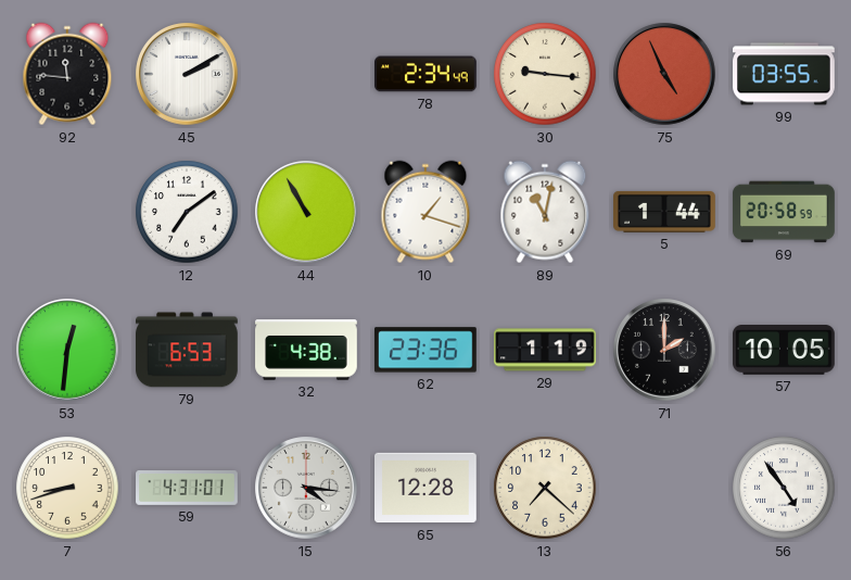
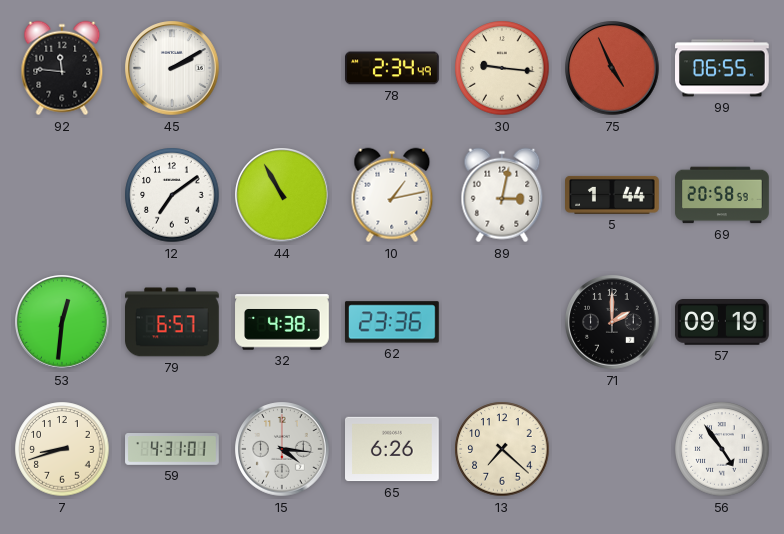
99: 03:55 -> 06:55
10: 1:18 -> 1:13
89: 11:02 -> 3:02
79: 6:53 -> 6:57
29: 1:19 -> none
57: 10:05 -> 09:19
65: 12:28 -> 6:26
